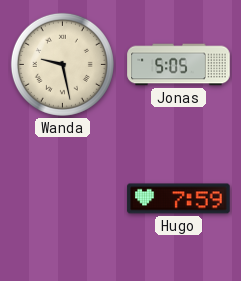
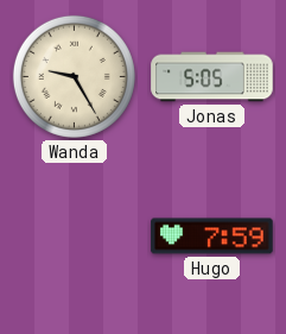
Wanda: 9:28 -> 9:25
